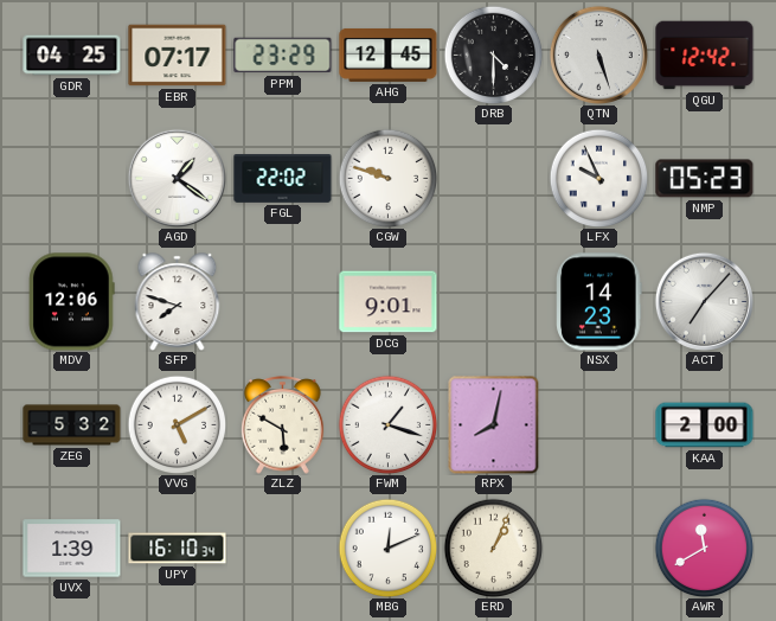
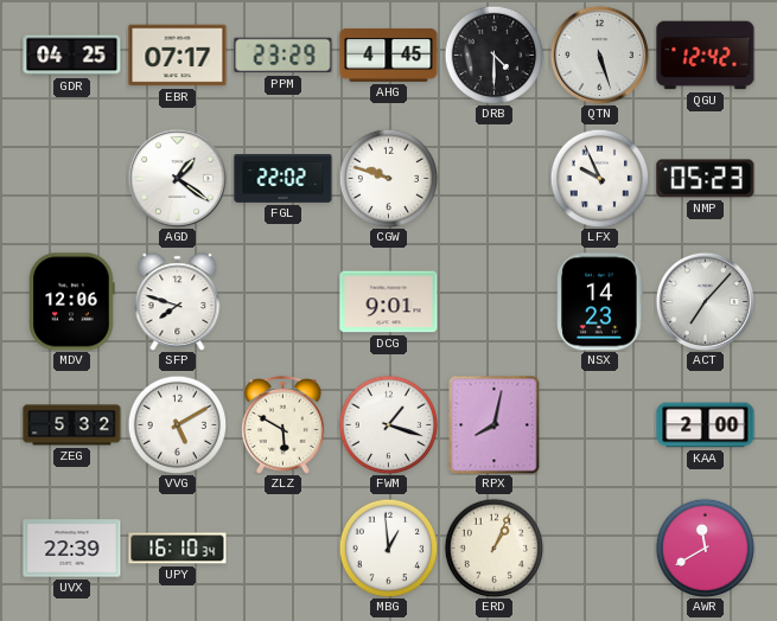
AHG: 12:45 -> 4:45
UVX: 1:39 -> 22:39
MBG: 12:11 -> 12:59
